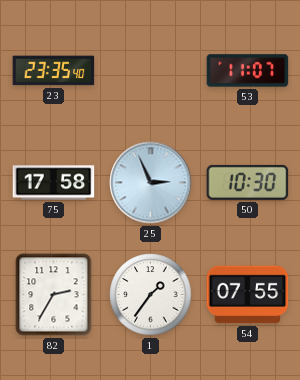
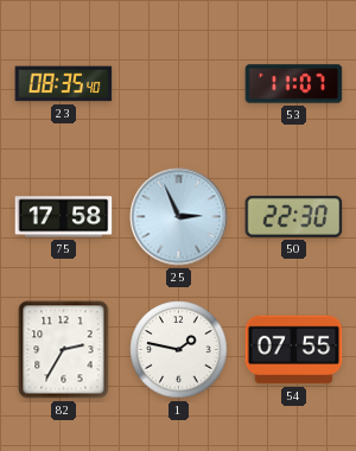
23: 23:35 -> 08:35
50: 10:30 -> 22:30
1: 1:36 -> 1:47
